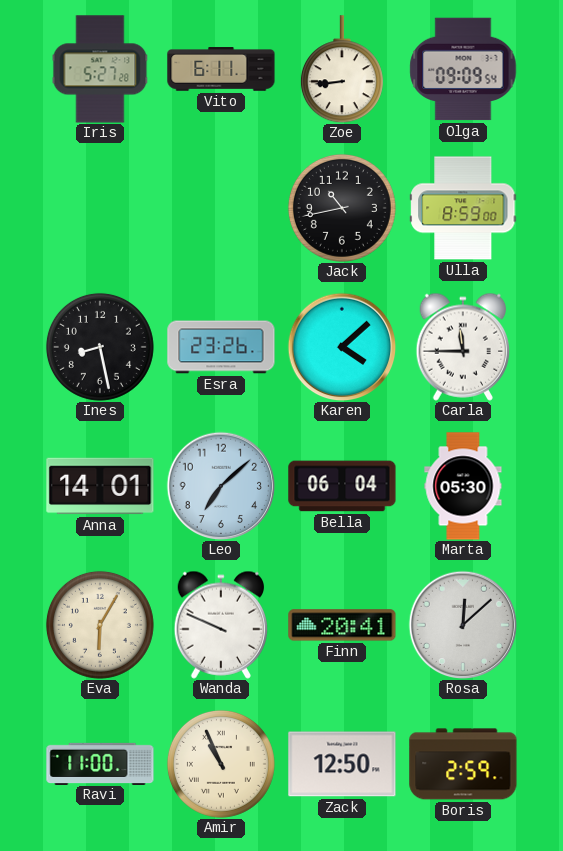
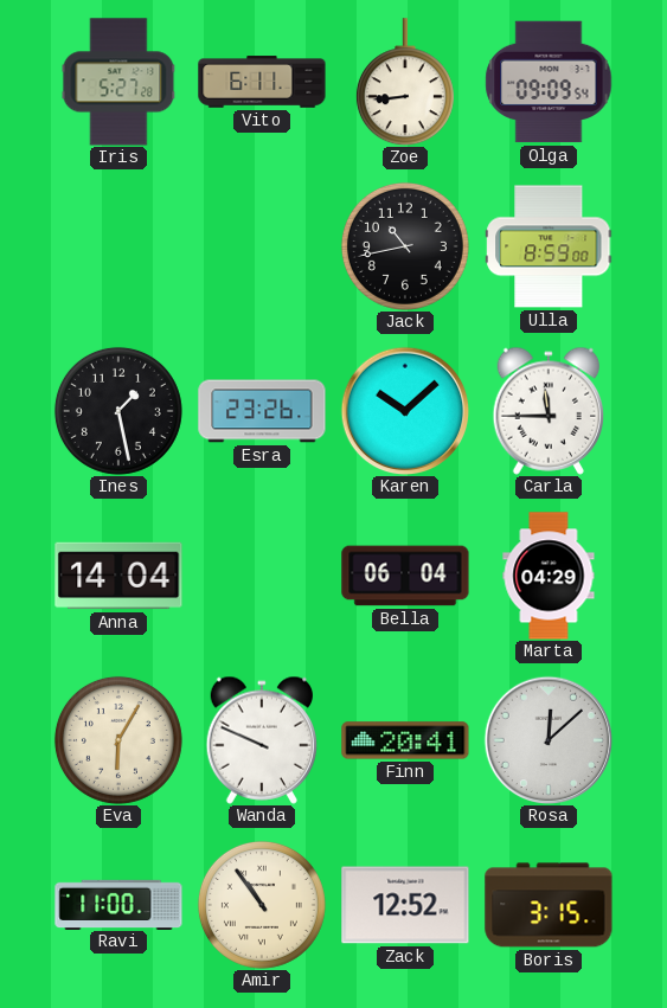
Ines: 8:28 -> 1:28
Karen: 4:08 -> 10:08
Anna: 14:01 -> 14:04
Leo: 7:08 -> none
Marta: 05:30 -> 04:29
Amir: 10:56 -> 10:54
Zack: 12:50 -> 12:52
Boris: 2:59 -> 3:15
